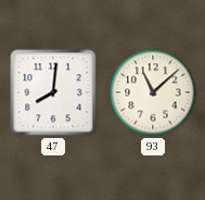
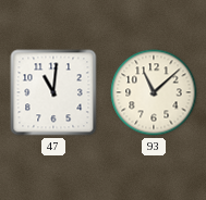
47: 8:01 -> 11:01
